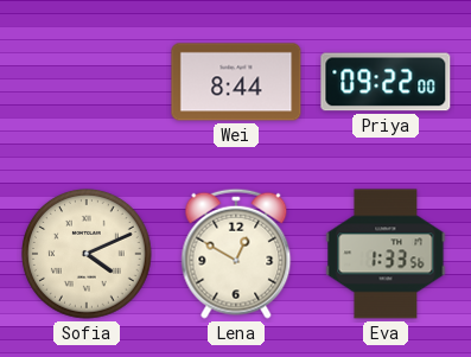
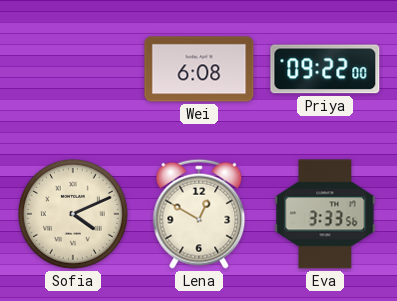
Wei: 8:44 -> 6:08
Eva: 1:33 -> 3:33
